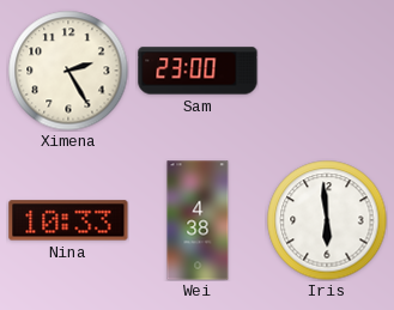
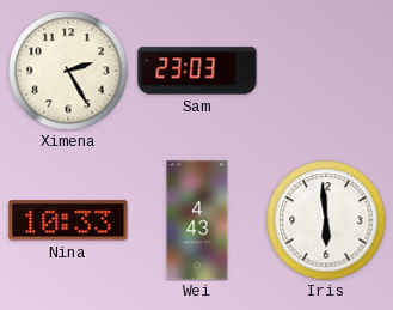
Sam: 23:00 -> 23:03
Wei: 4:38 -> 4:43
